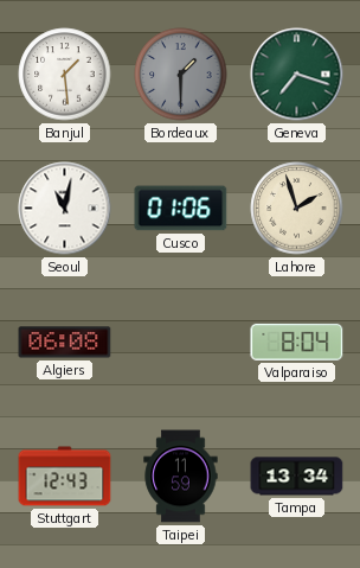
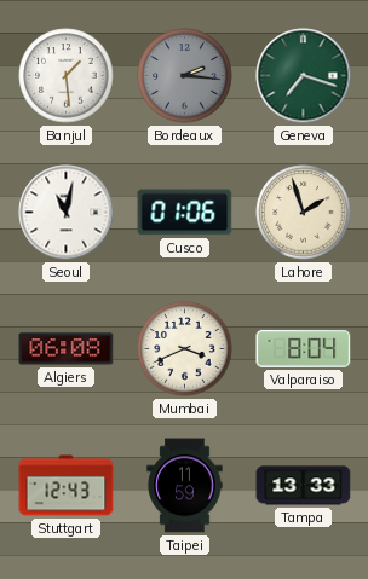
Bordeaux: 1:30 -> 2:16
Mumbai: none -> 3:41
Tampa: 13:34 -> 13:33
